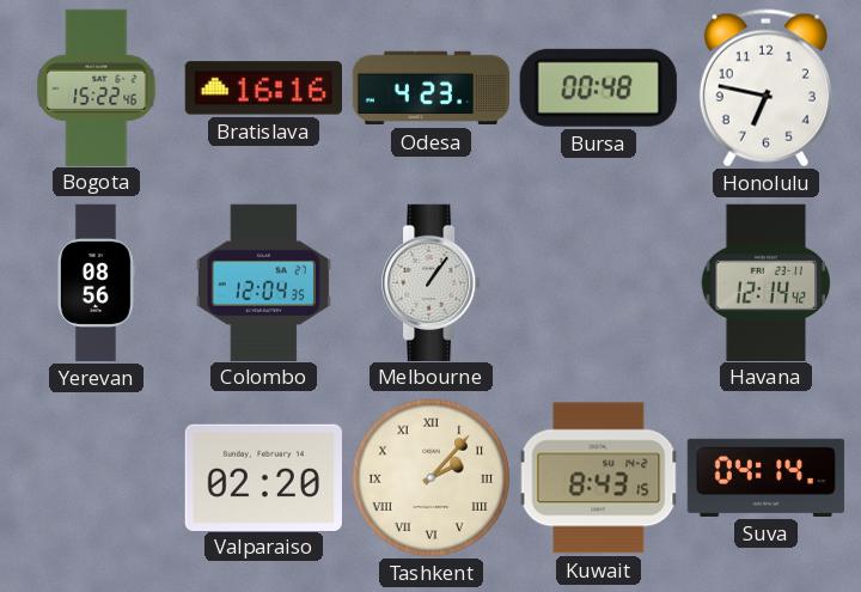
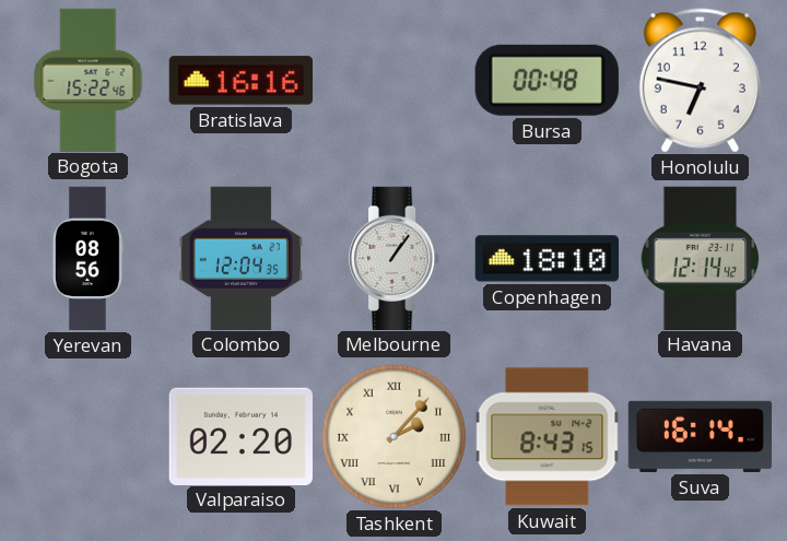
Odesa: 4:23 -> none
Copenhagen: none -> 18:10
Suva: 04:14 -> 16:14
